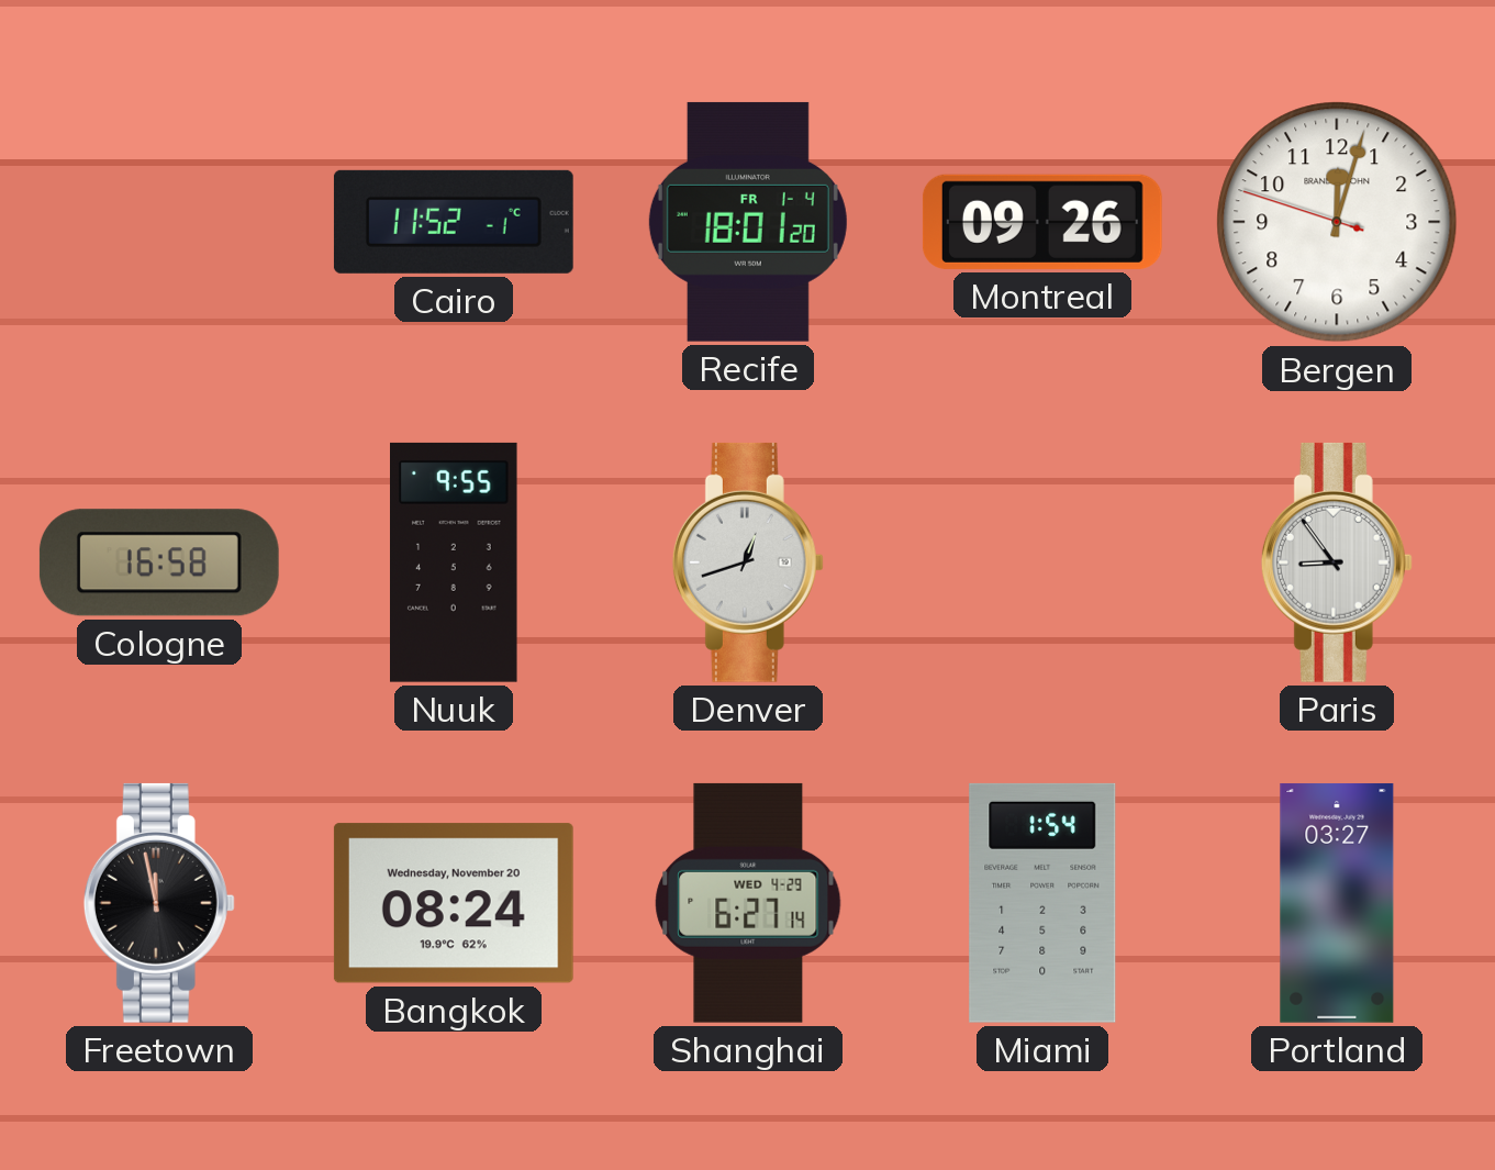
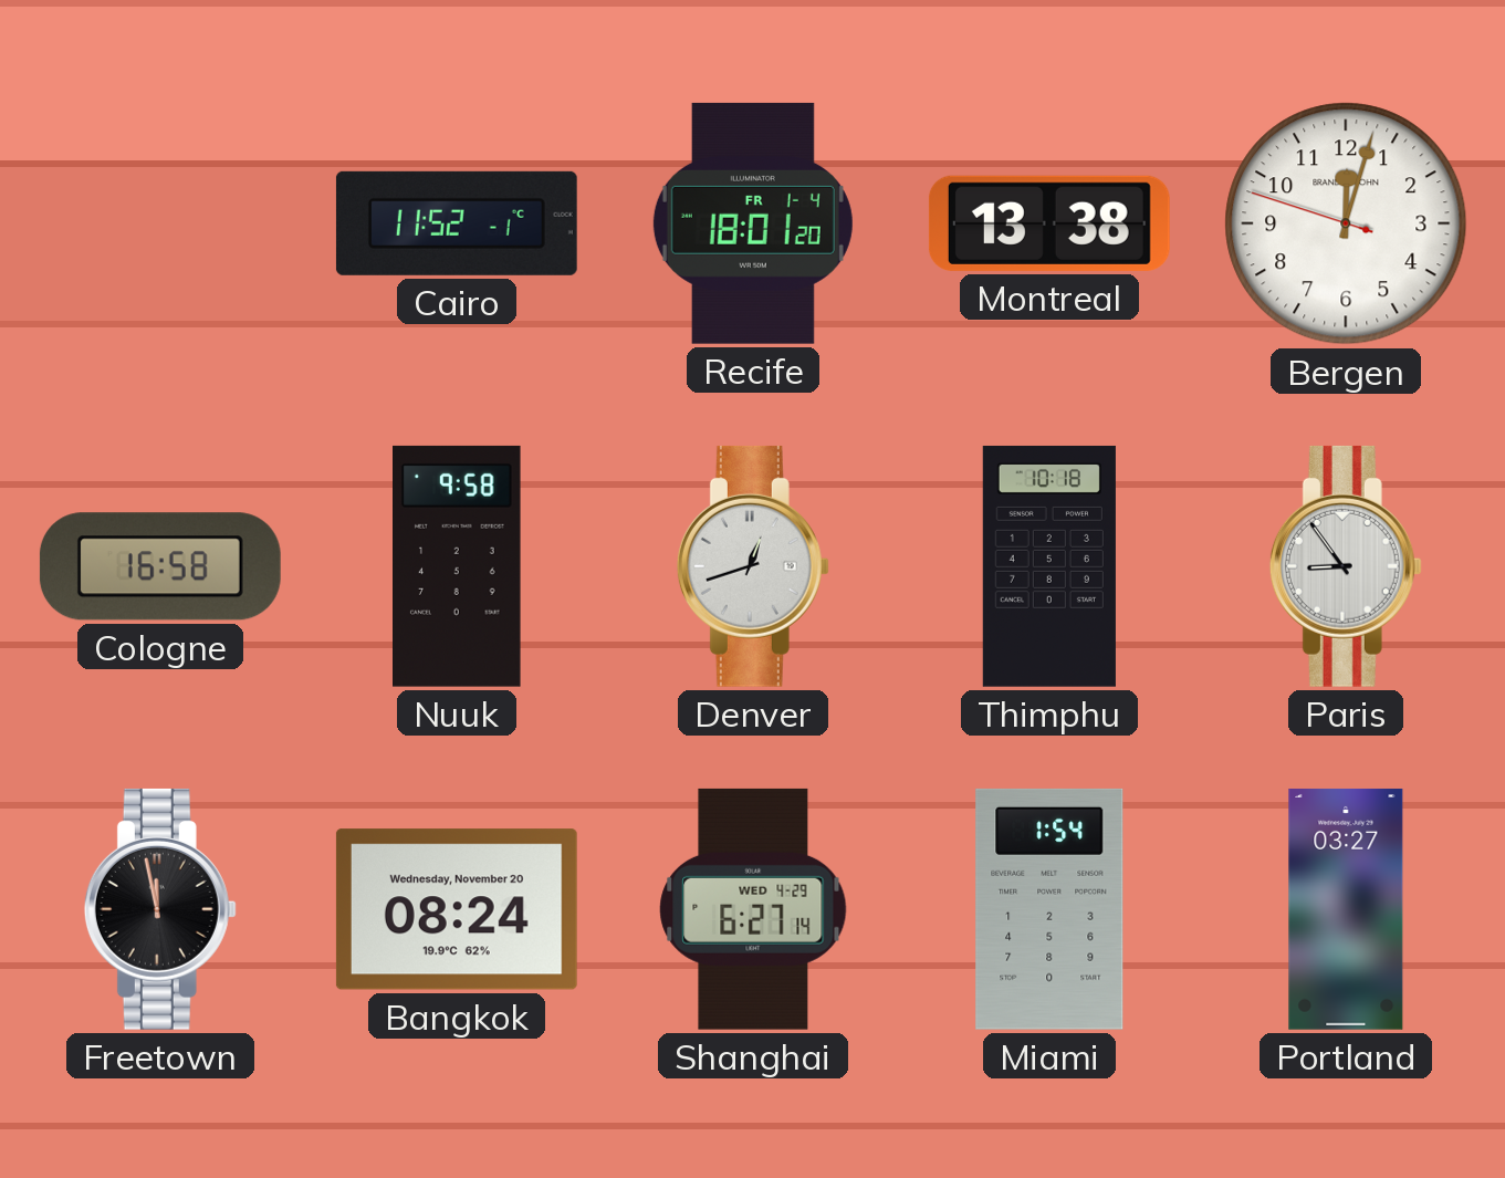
Montreal: 09:26 -> 13:38
Nuuk: 9:55 -> 9:58
Thimphu: none -> 10:18
